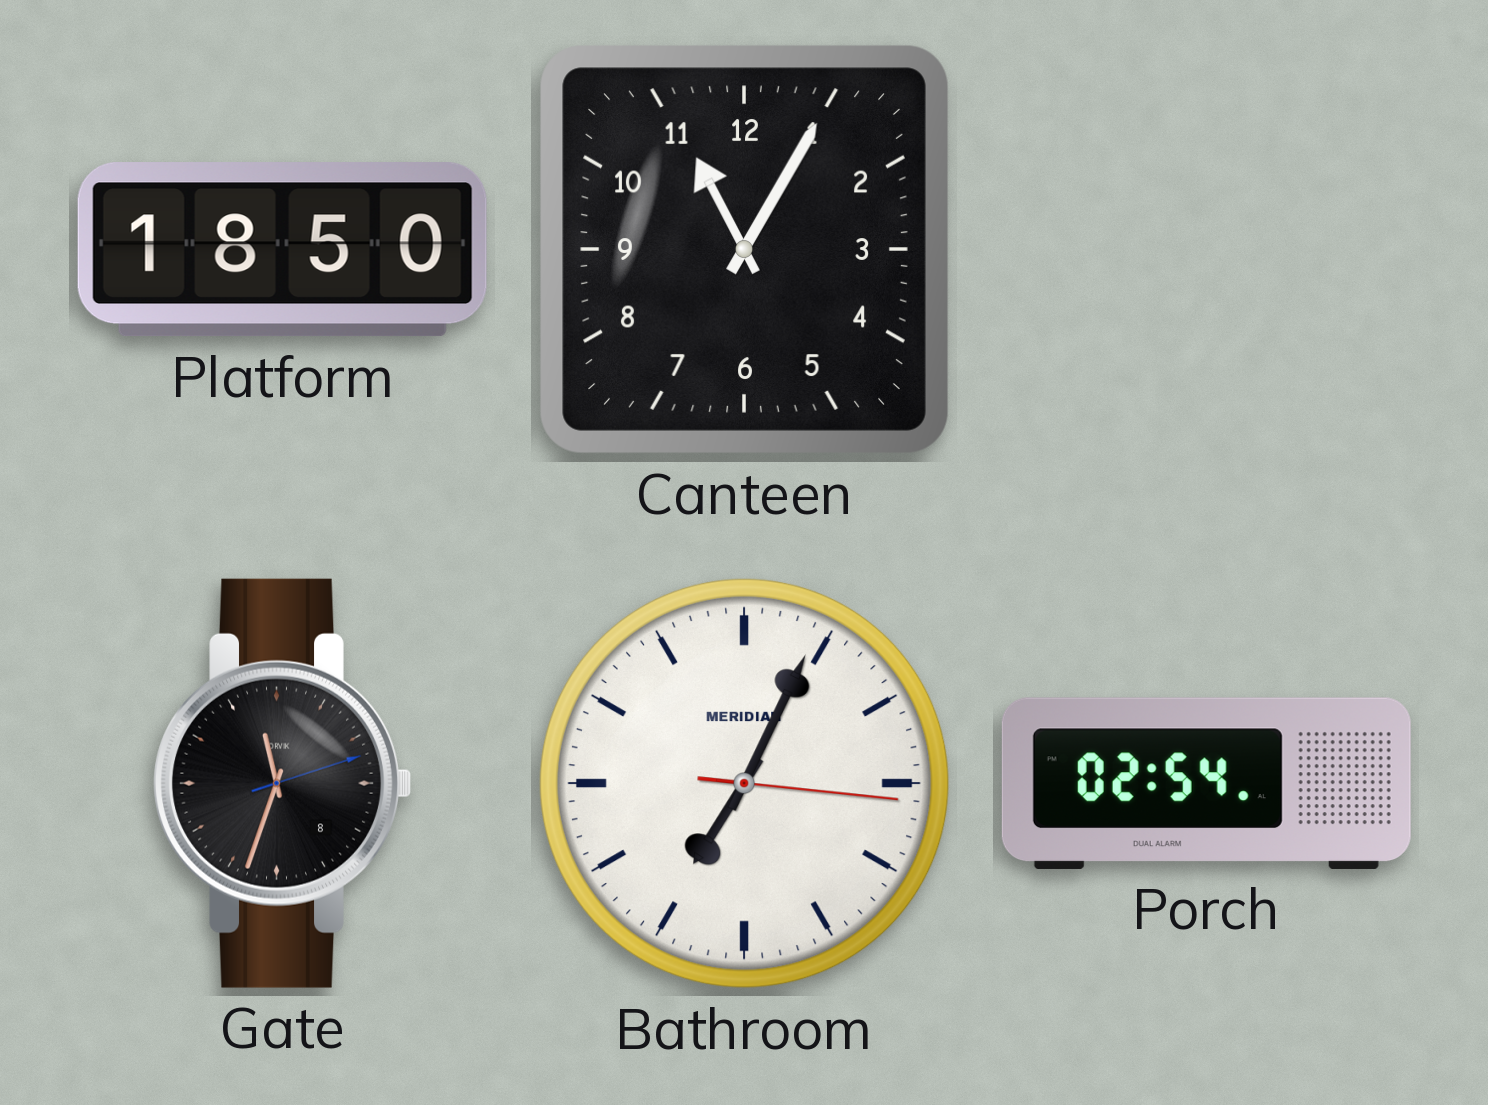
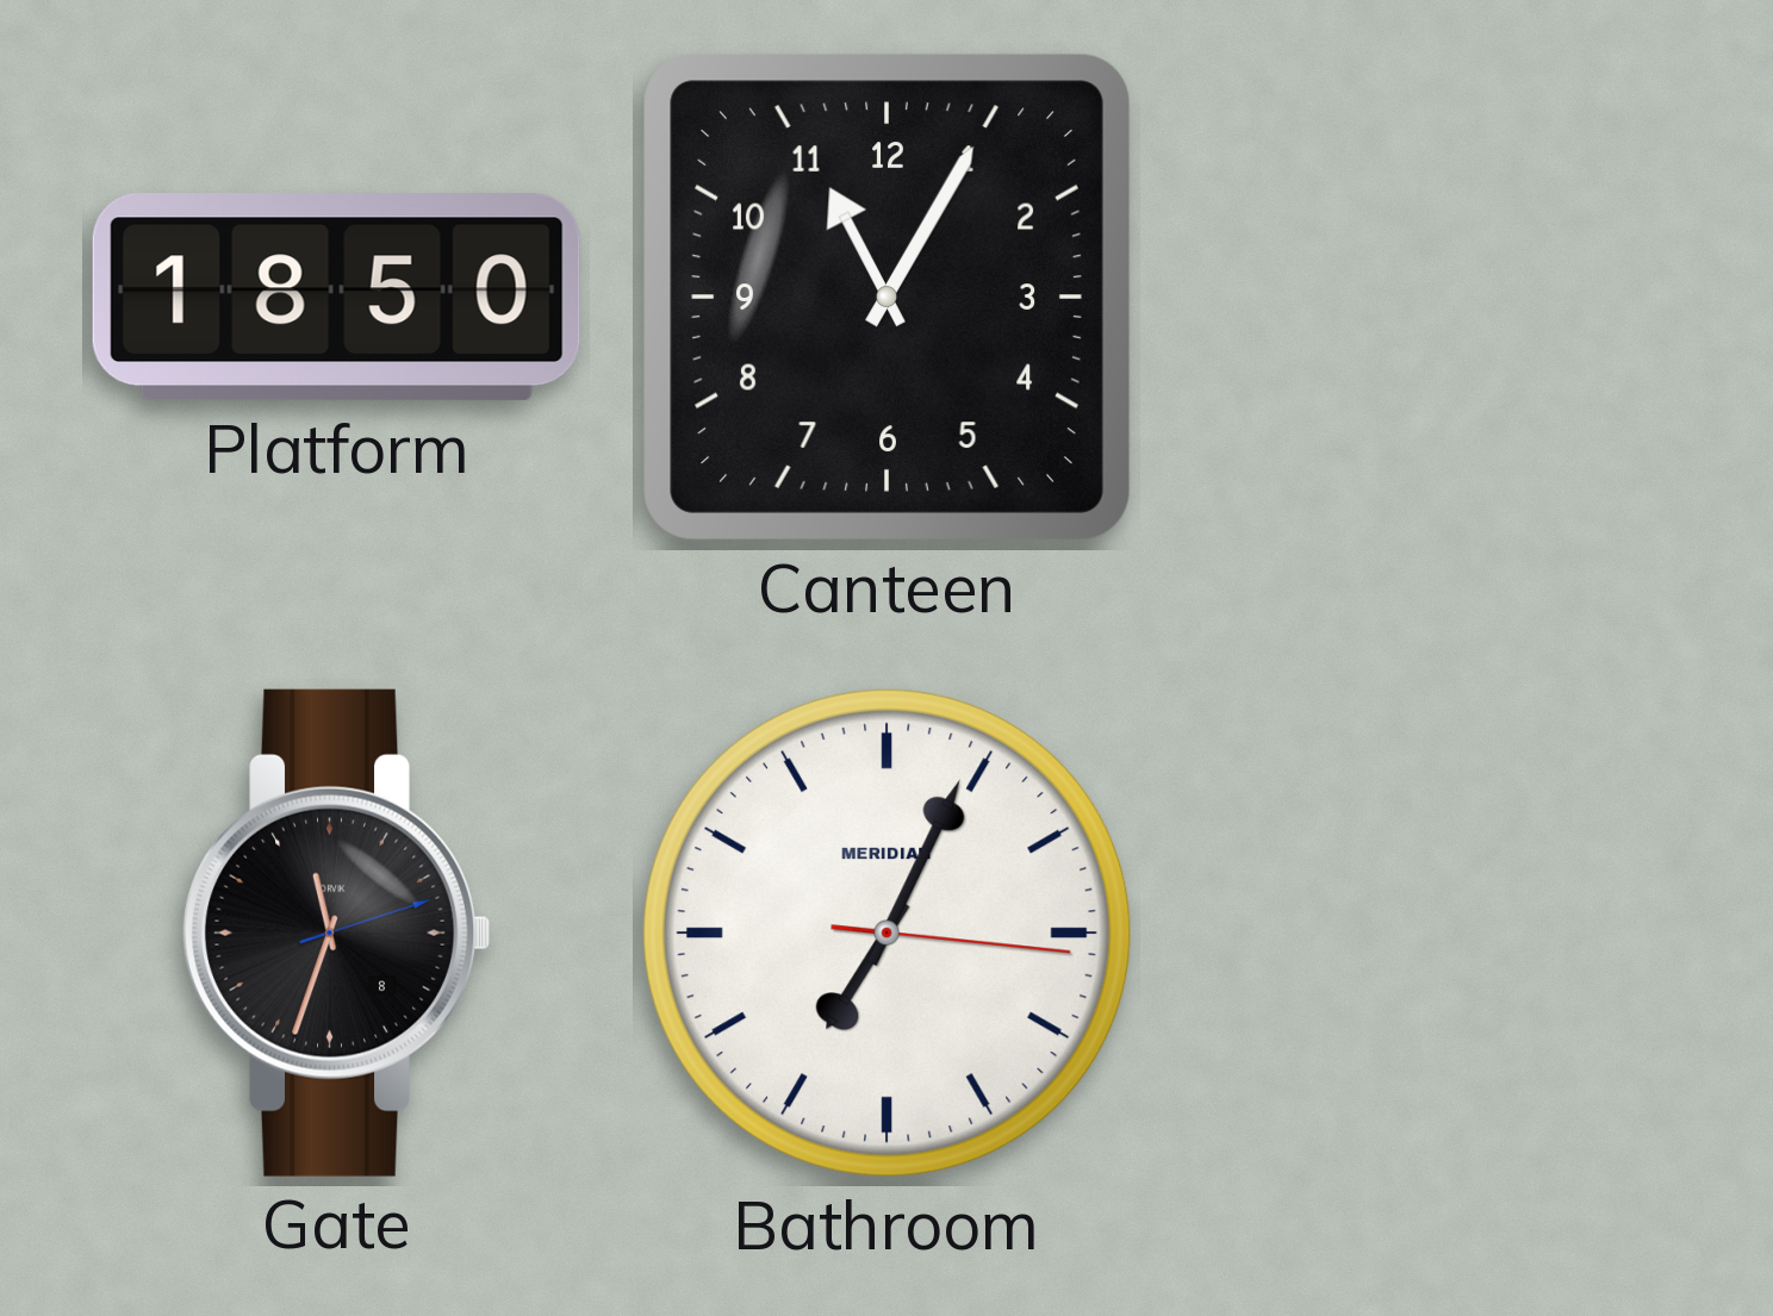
Porch: 02:54 -> none
